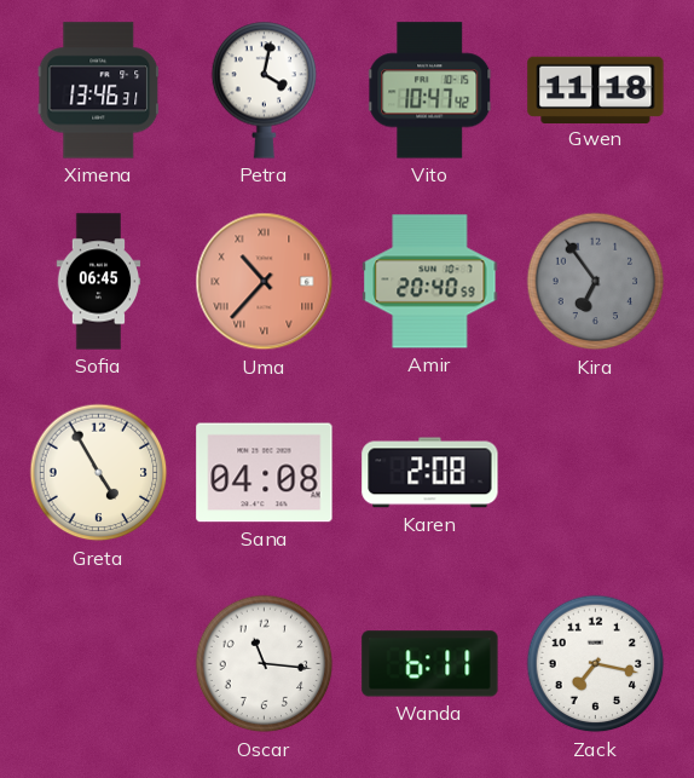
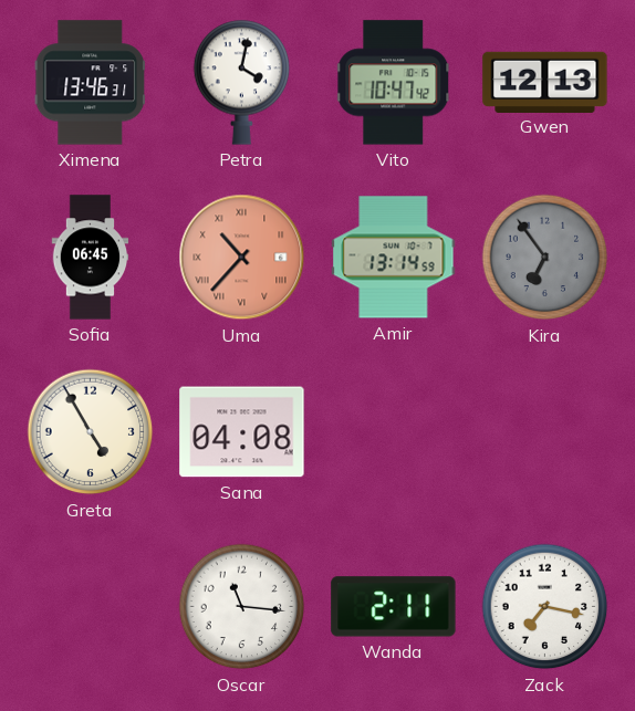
Gwen: 11:18 -> 12:13
Amir: 20:40 -> 13:14
Karen: 2:08 -> none
Wanda: 6:11 -> 2:11
